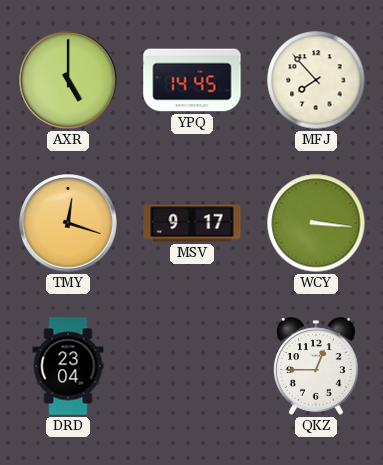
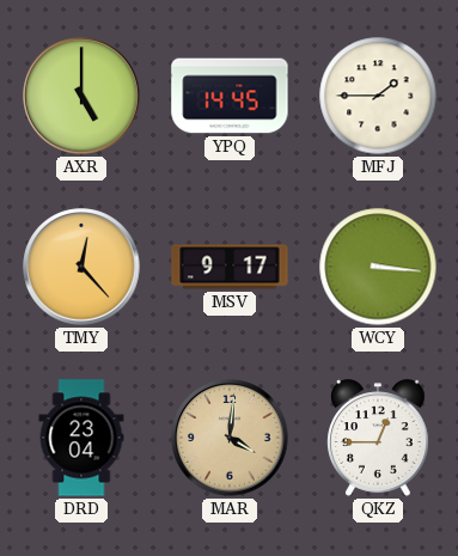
MFJ: 7:53 -> 1:45
TMY: 12:18 -> 12:23
MAR: none -> 4:01
